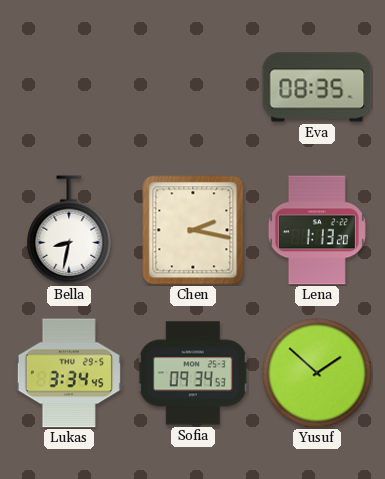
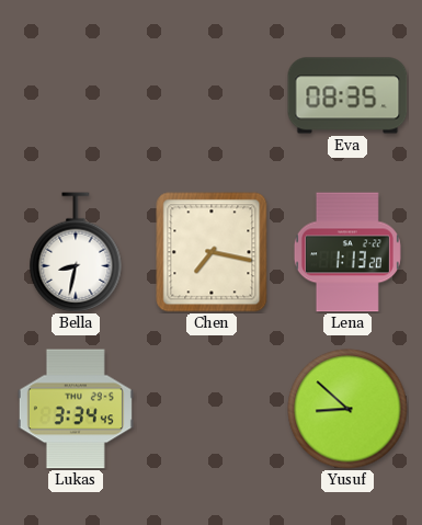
Chen: 2:17 -> 7:17
Sofia: 09:34 -> none
Yusuf: 1:52 -> 8:52
